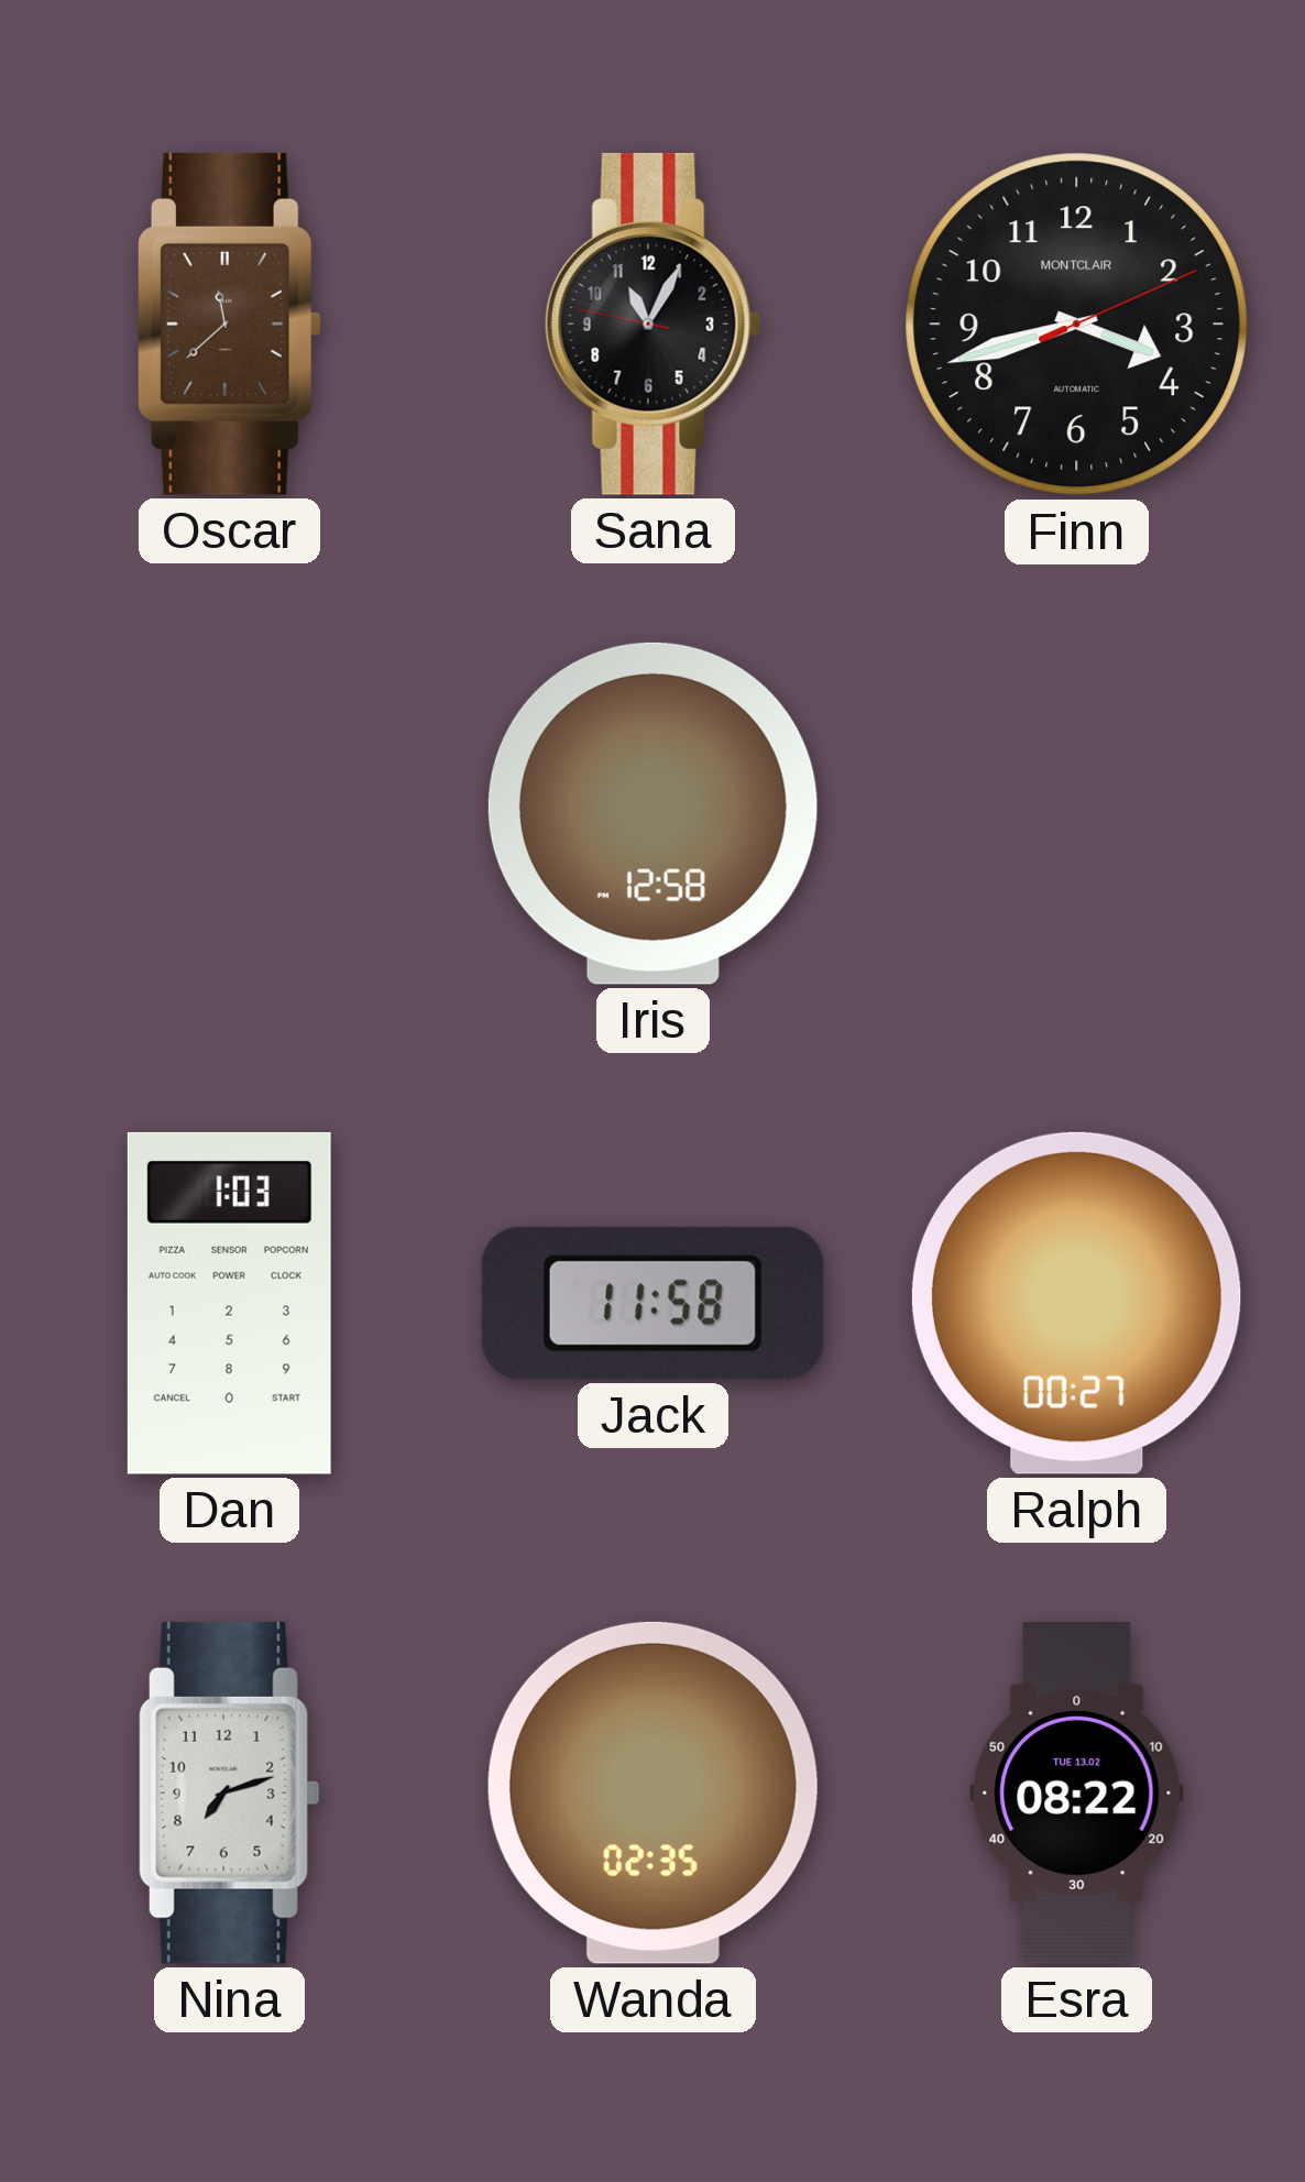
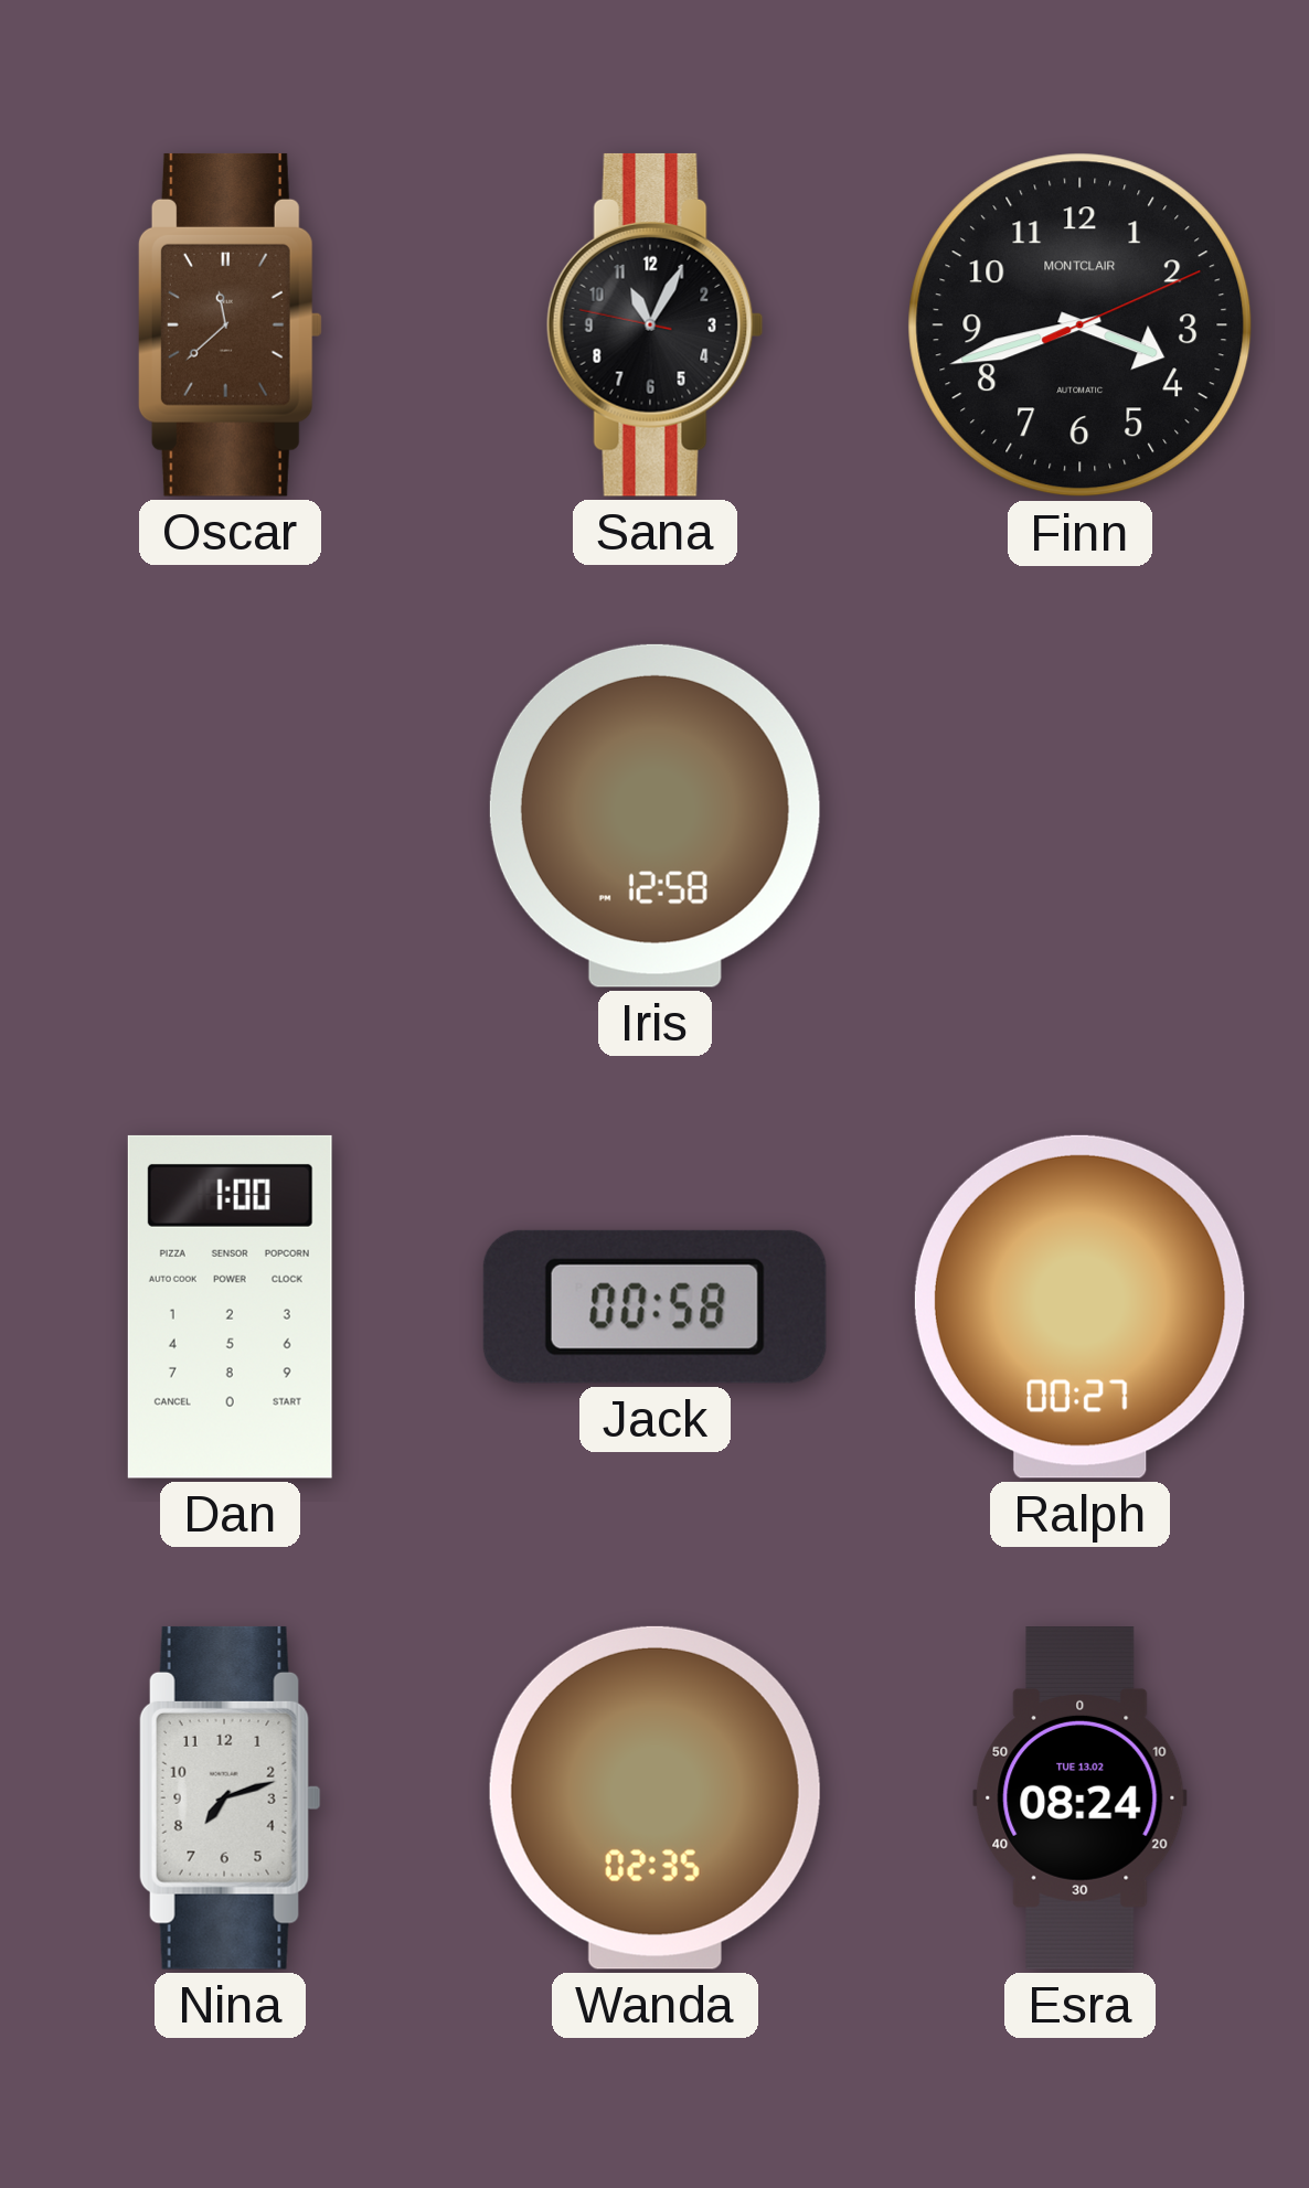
Dan: 1:03 -> 1:00
Jack: 11:58 -> 00:58
Esra: 08:22 -> 08:24
